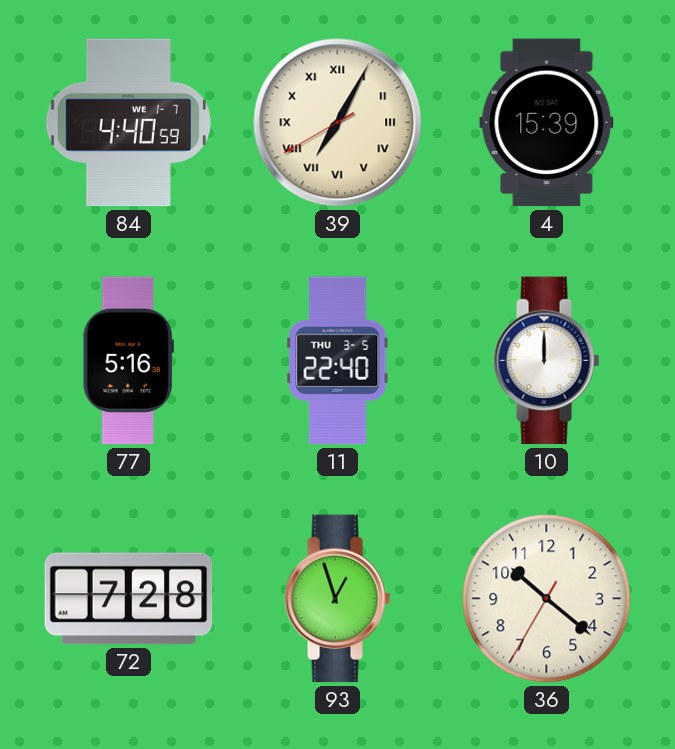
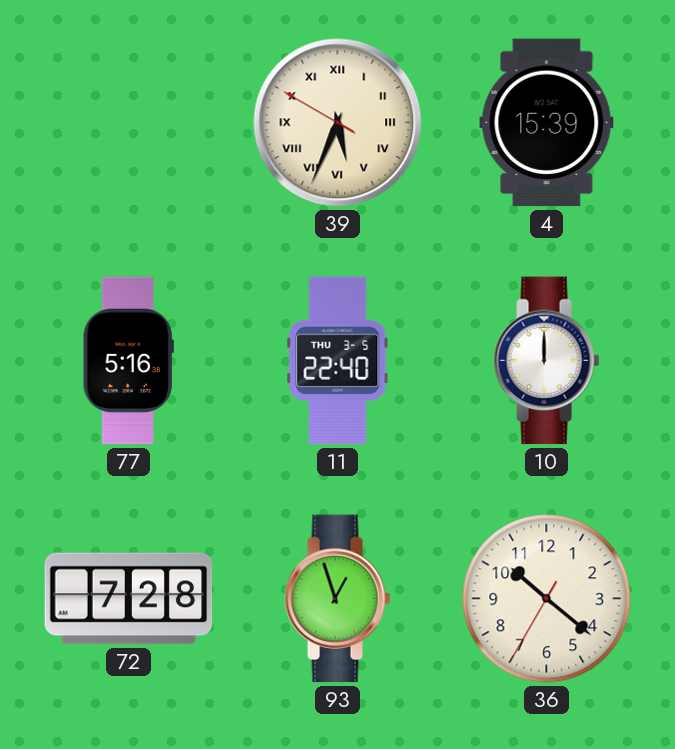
84: 4:40 -> none
39: 7:04 -> 5:33
